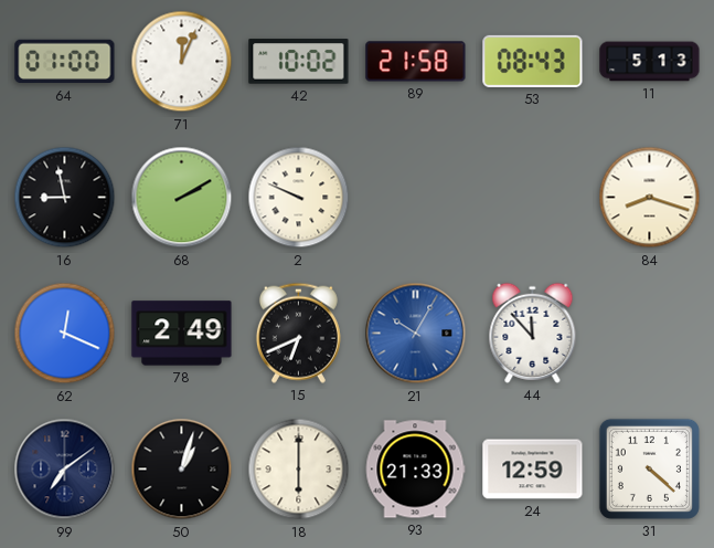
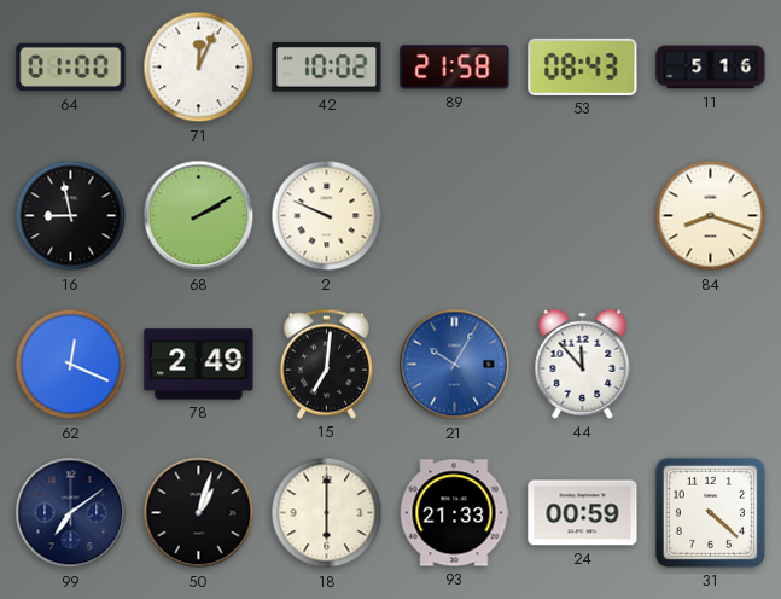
11: 5:13 -> 5:16
15: 6:41 -> 7:01
24: 12:59 -> 00:59
